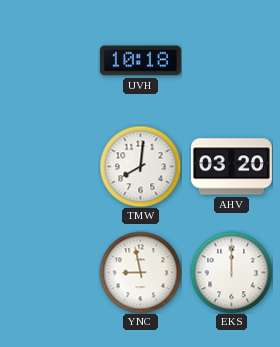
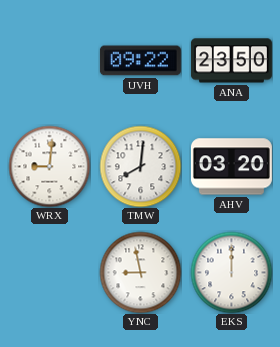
UVH: 10:18 -> 09:22
ANA: none -> 23:50
WRX: none -> 9:01
